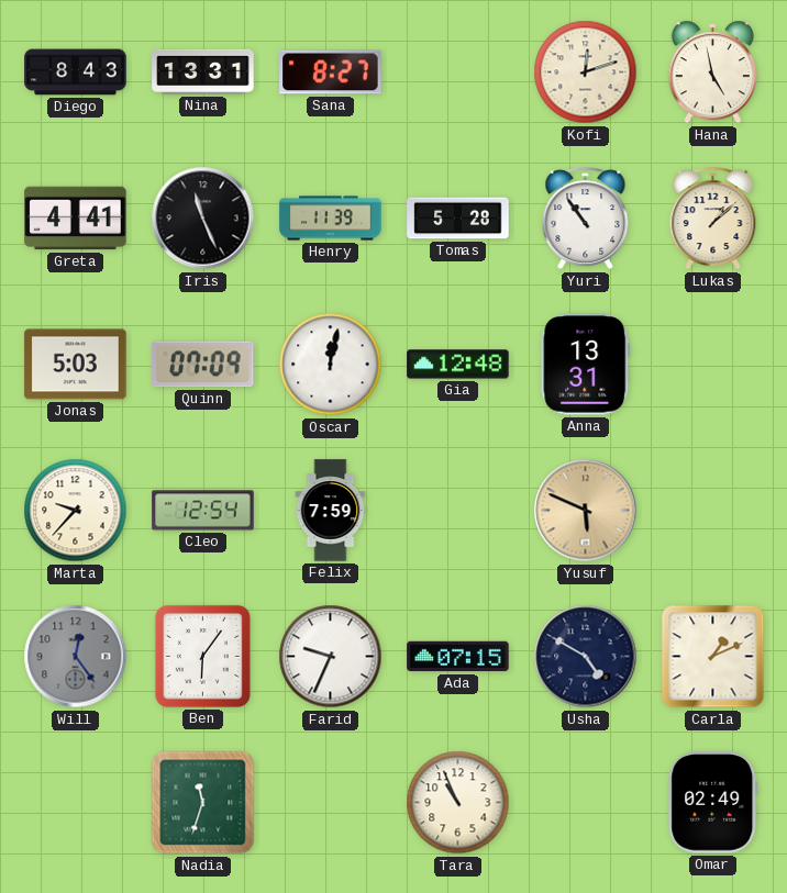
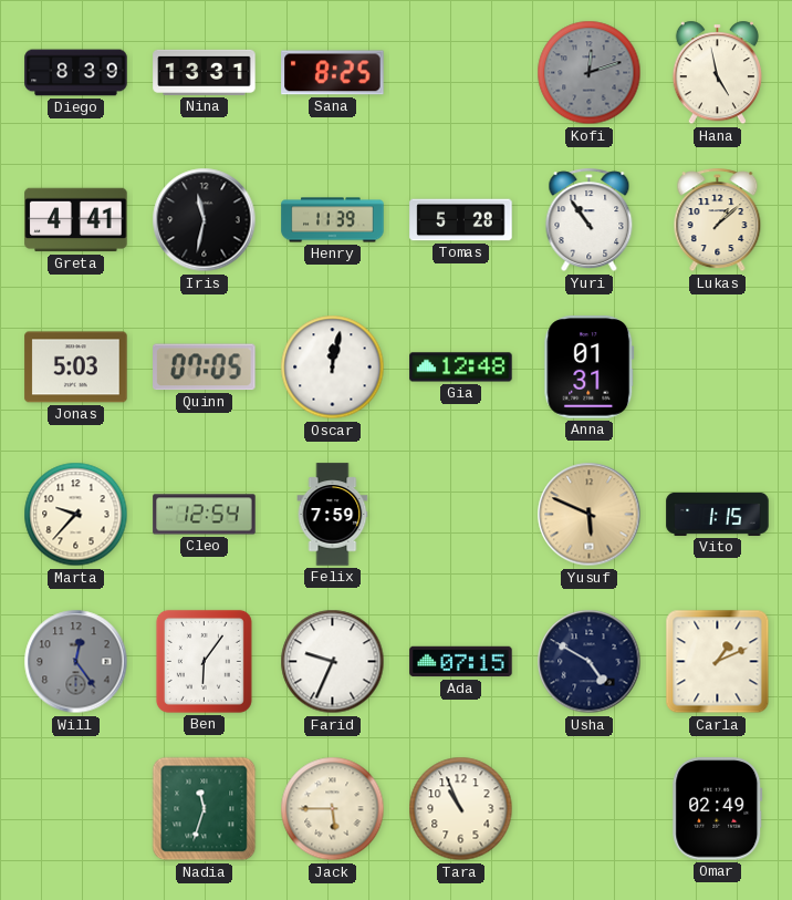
Diego: 8:43 -> 8:39
Sana: 8:27 -> 8:25
Kofi dial: cream -> grey
Iris: 11:26 -> 11:32
Quinn: 07:09 -> 07:05
Anna: 13:31 -> 01:31
Vito: none -> 1:15
Jack: none -> 5:45
